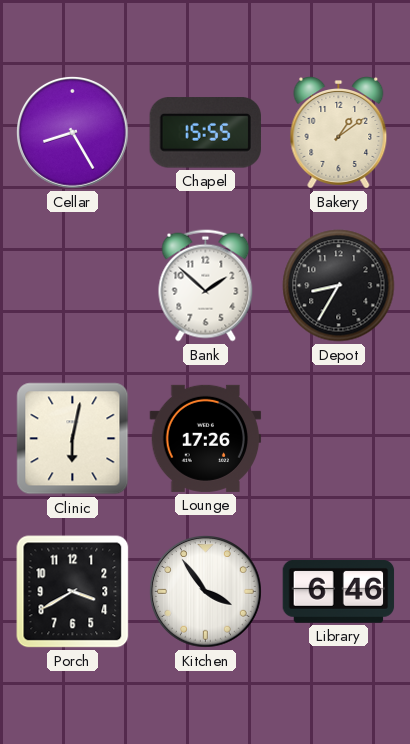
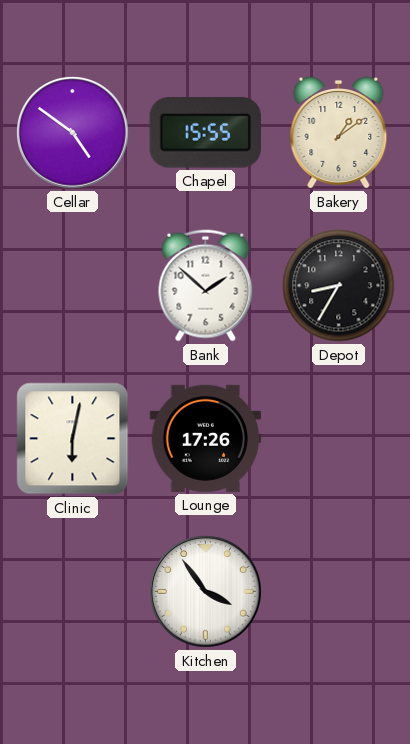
Cellar: 8:25 -> 4:51
Porch: 3:40 -> none
Library: 6:46 -> none
